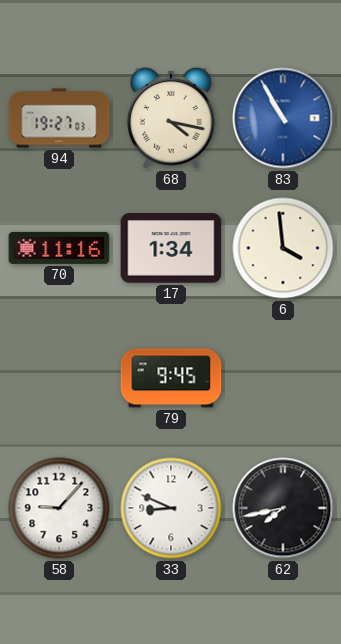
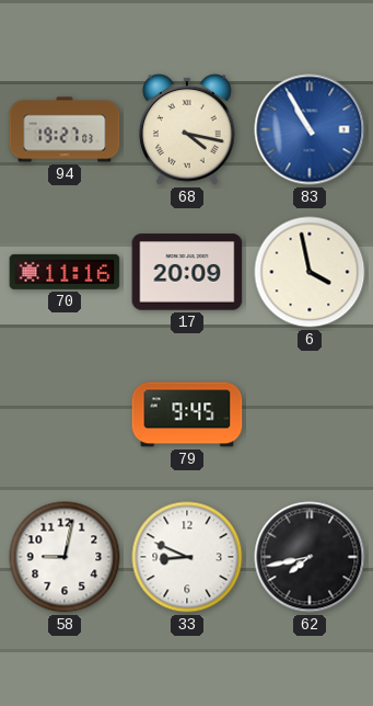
17: 1:34 -> 20:09
6: 3:59 -> 3:58
58: 9:07 -> 9:02
